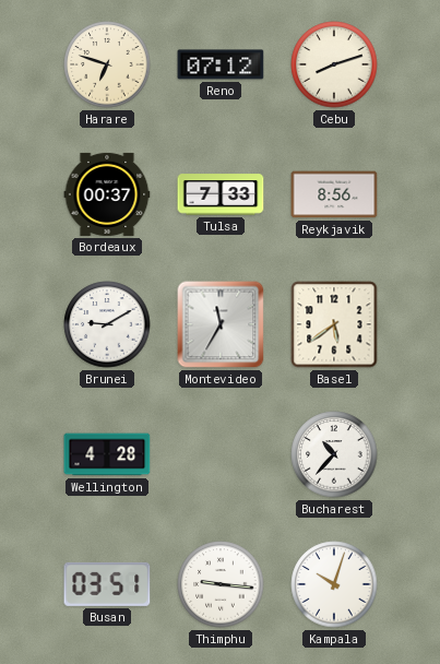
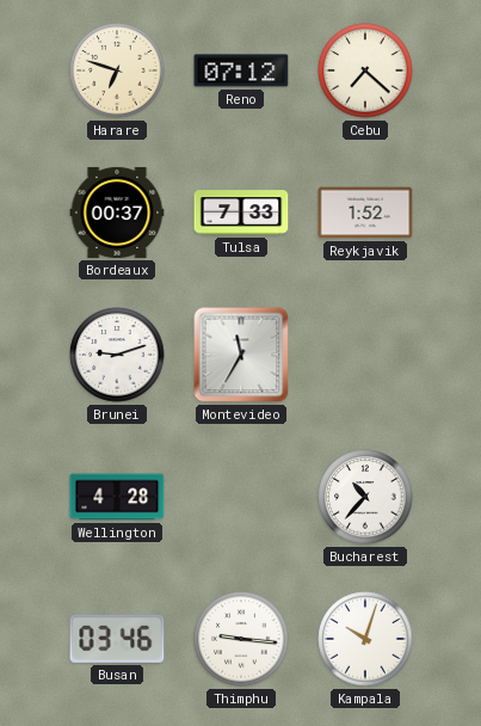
Cebu: 8:12 -> 7:22
Reykjavik: 8:56 -> 1:52
Brunei: 9:10 -> 9:12
Basel: 5:39 -> none
Busan: 03:51 -> 03:46
